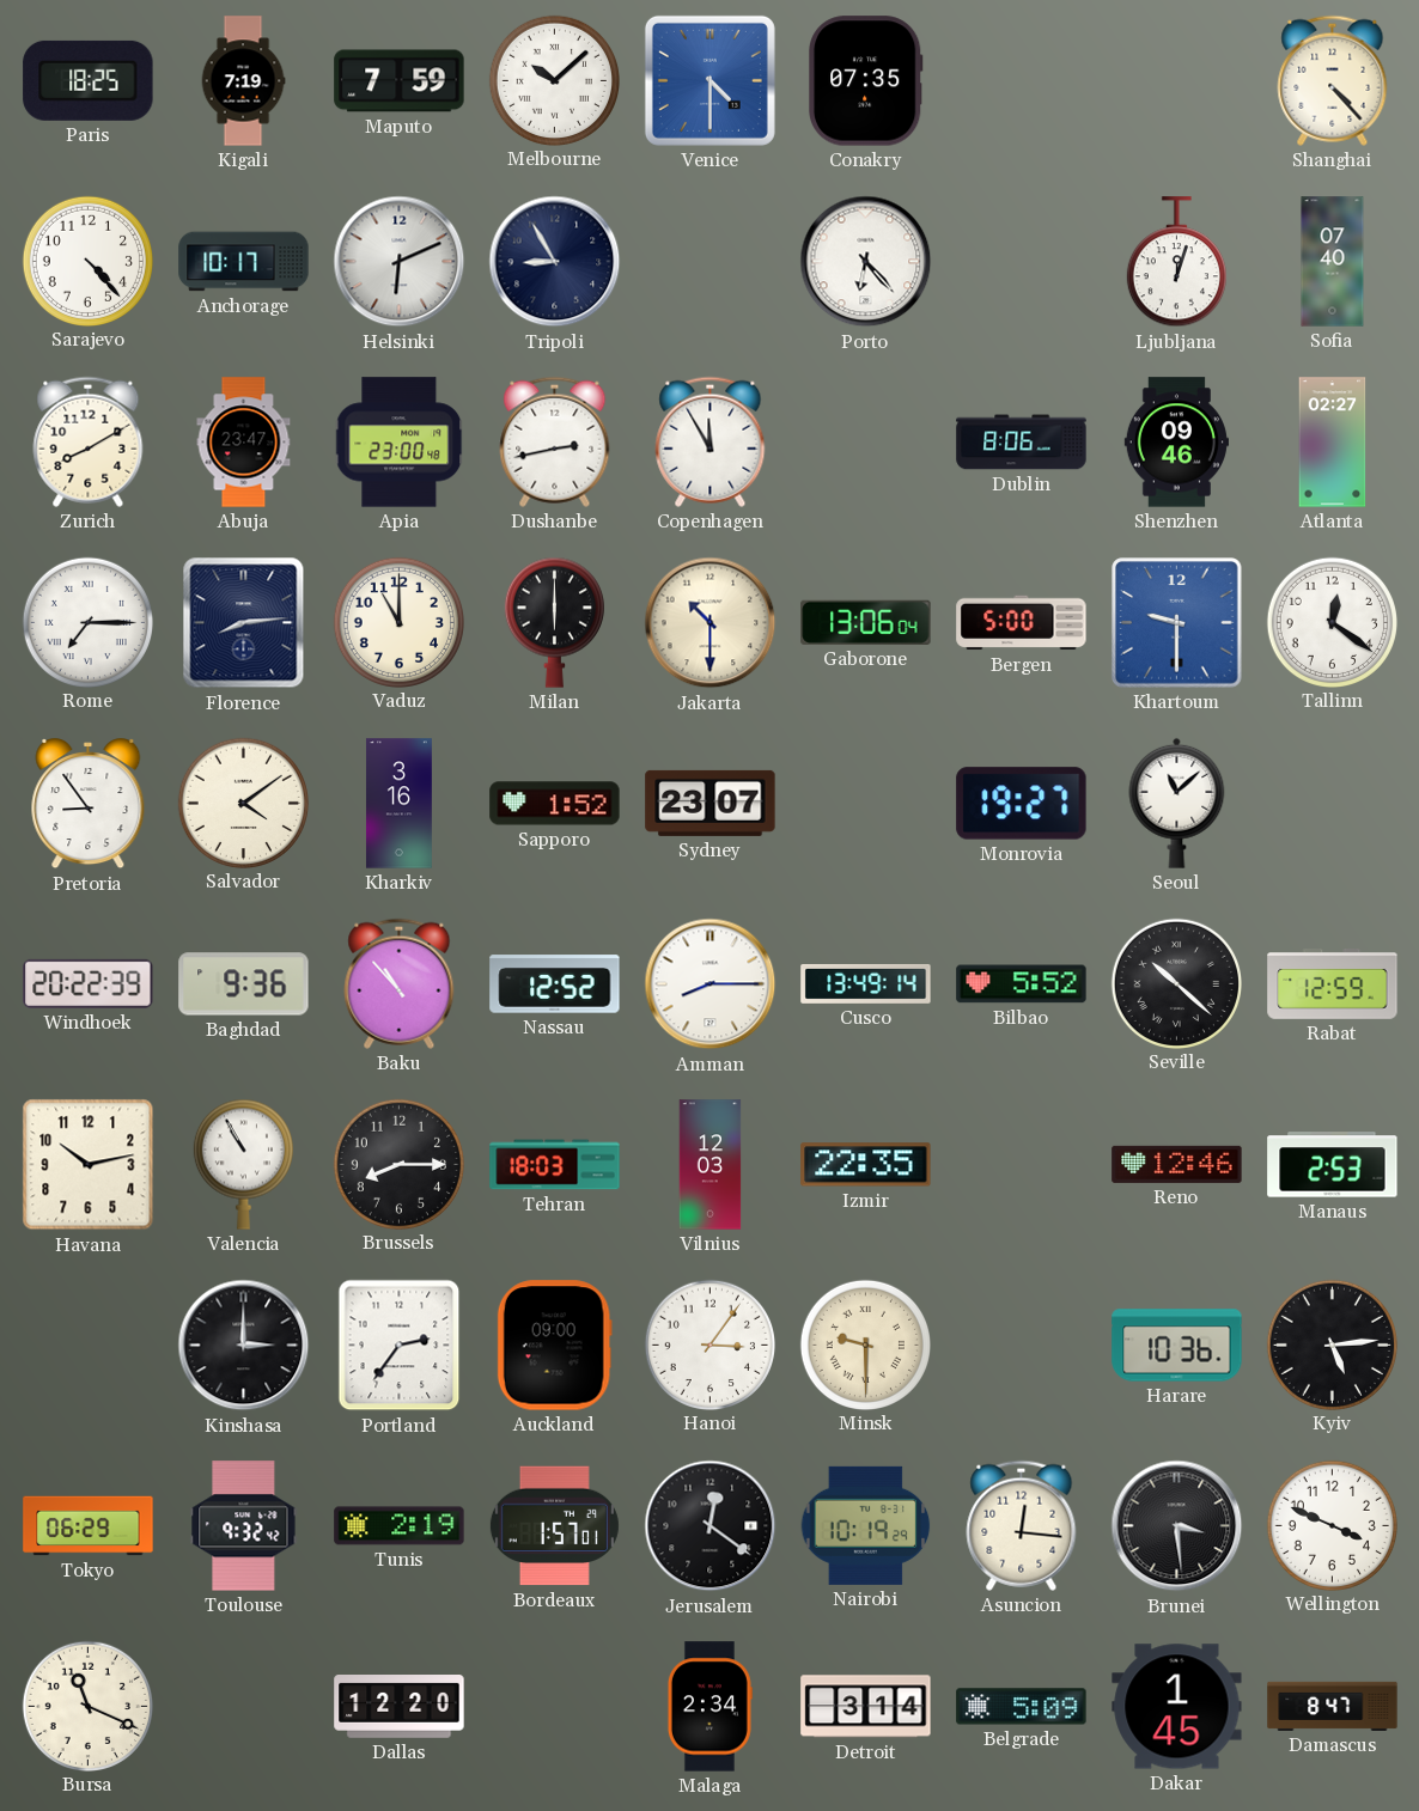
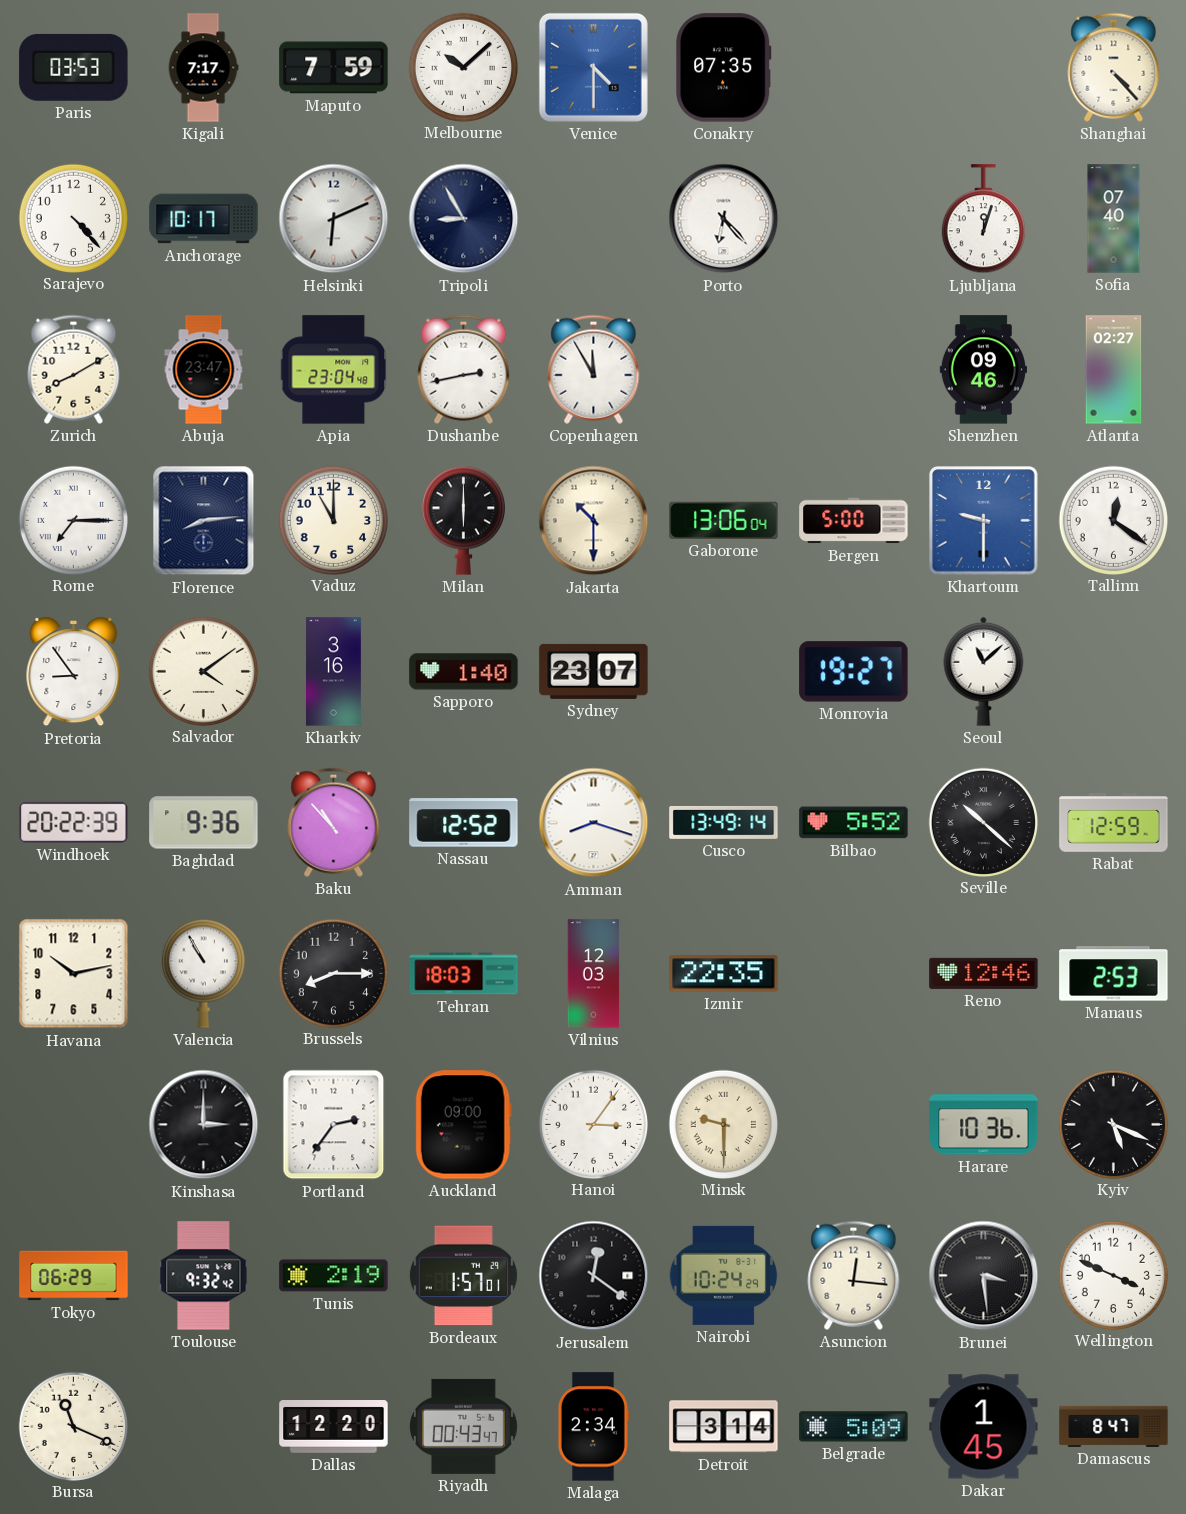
Paris: 18:25 -> 03:53
Kigali: 7:19 -> 7:17
Apia: 23:00 -> 23:04
Dublin: 8:06 -> none
Sapporo: 1:52 -> 1:40
Amman: 8:15 -> 8:18
Kyiv: 5:14 -> 5:19
Nairobi: 10:19 -> 10:24
Riyadh: none -> 00:43
